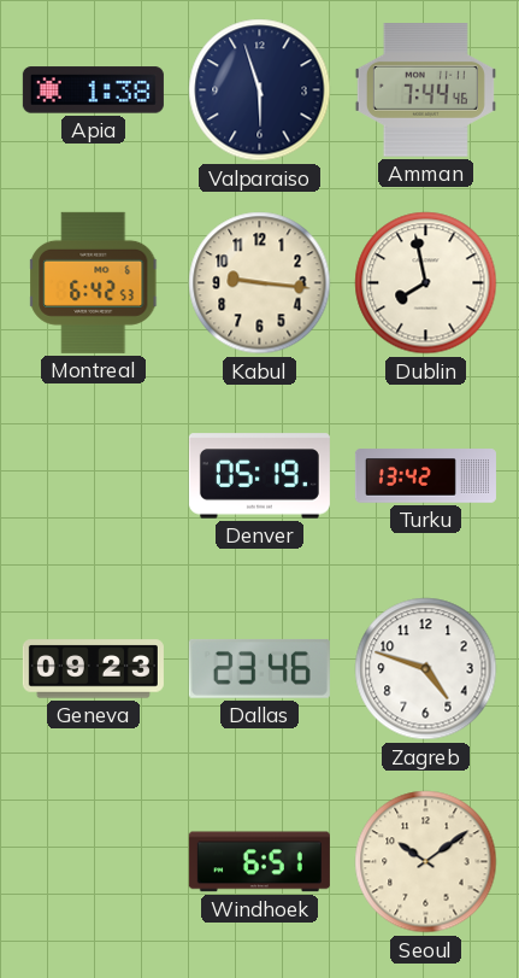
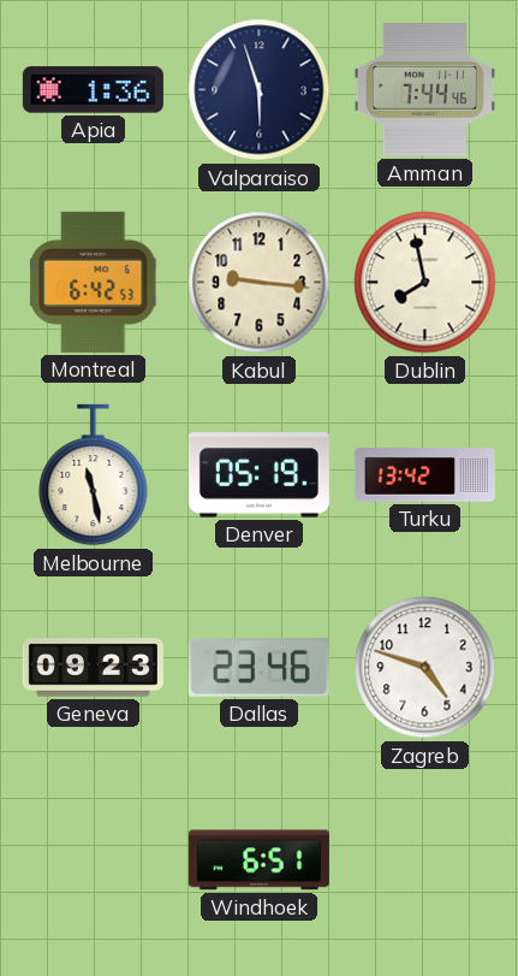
Apia: 1:38 -> 1:36
Melbourne: none -> 11:28
Seoul: 10:09 -> none
